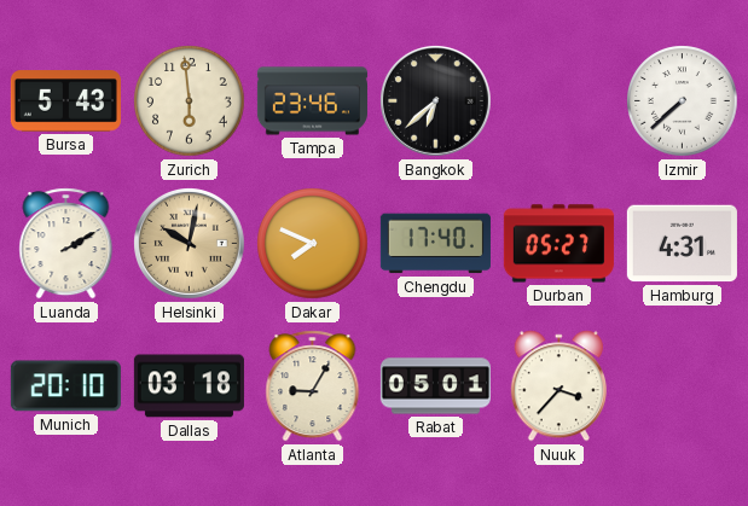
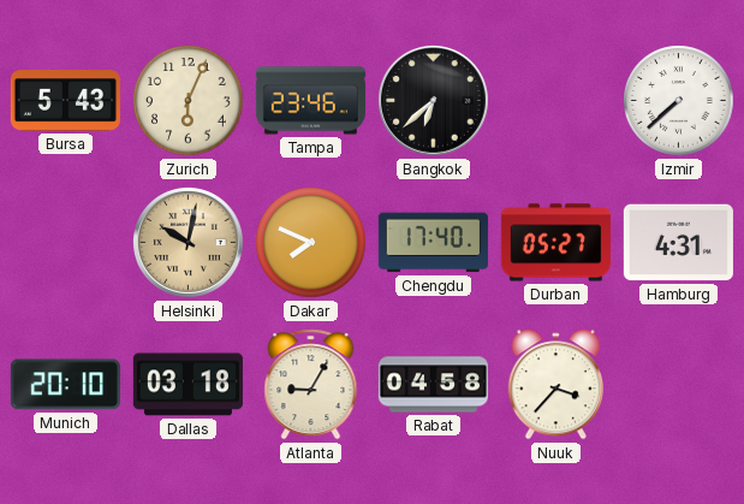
Zurich: 5:59 -> 6:04
Luanda: 2:10 -> none
Rabat: 05:01 -> 04:58
